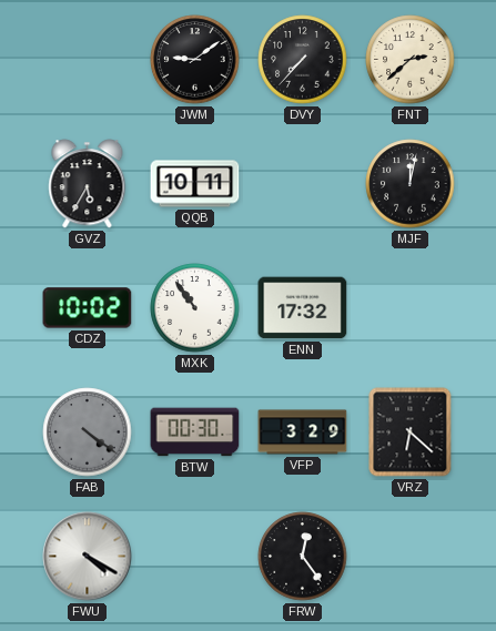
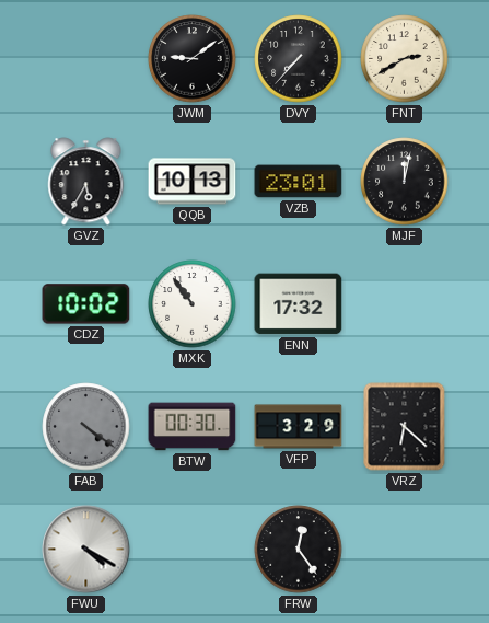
FNT: 2:38 -> 2:40
QQB: 10:11 -> 10:13
VZB: none -> 23:01
